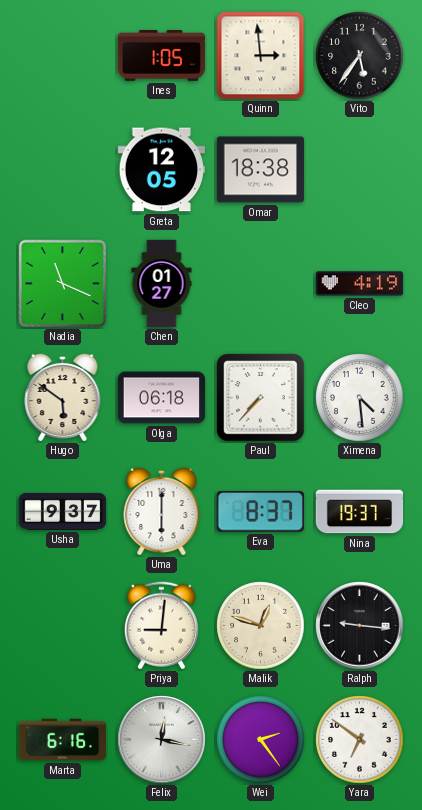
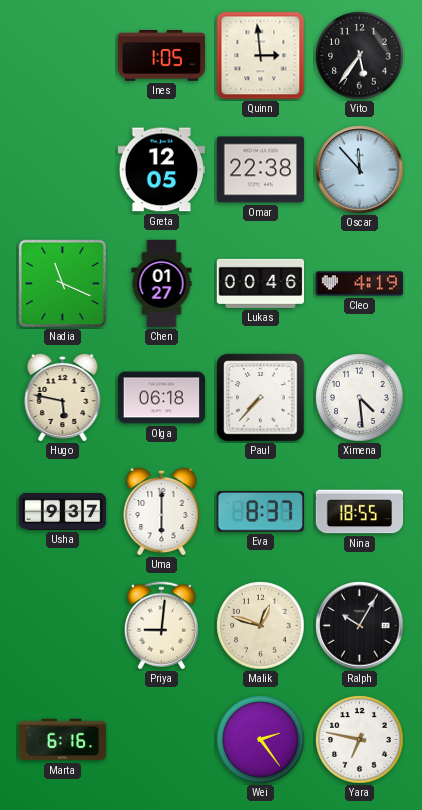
Omar: 18:38 -> 22:38
Oscar: none -> 11:53
Lukas: none -> 00:46
Hugo: 5:51 -> 5:47
Nina: 19:37 -> 18:55
Ralph: 9:16 -> 10:05
Felix: 12:17 -> none
Yara: 6:51 -> 6:47
